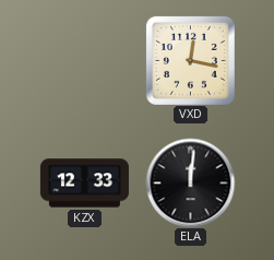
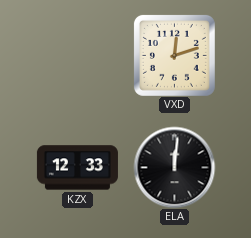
VXD: 12:17 -> 12:12
